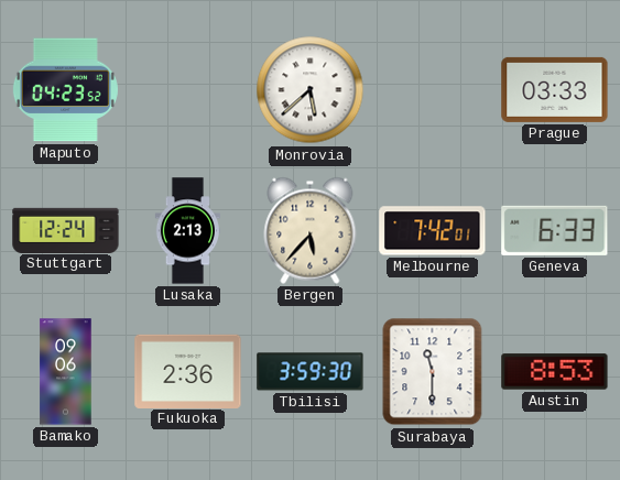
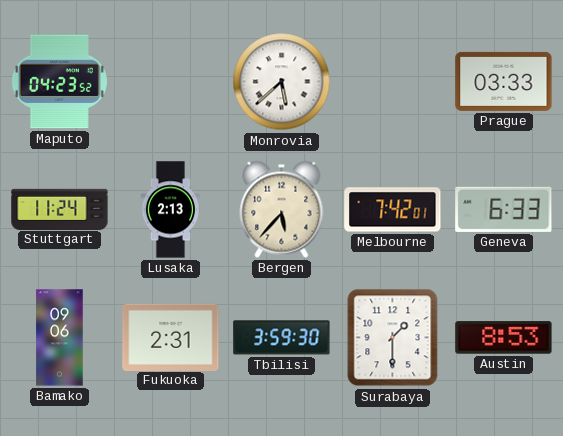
Stuttgart: 12:24 -> 11:24
Fukuoka: 2:36 -> 2:31
Surabaya: 11:30 -> 1:30
